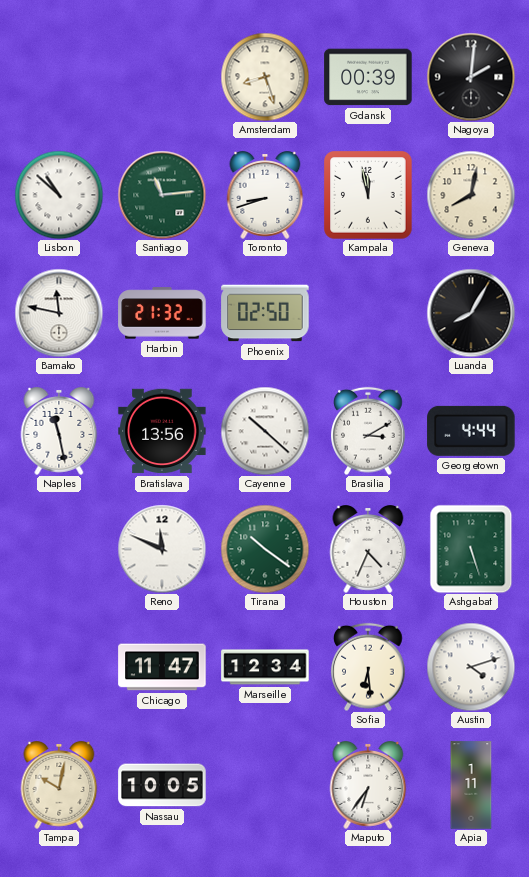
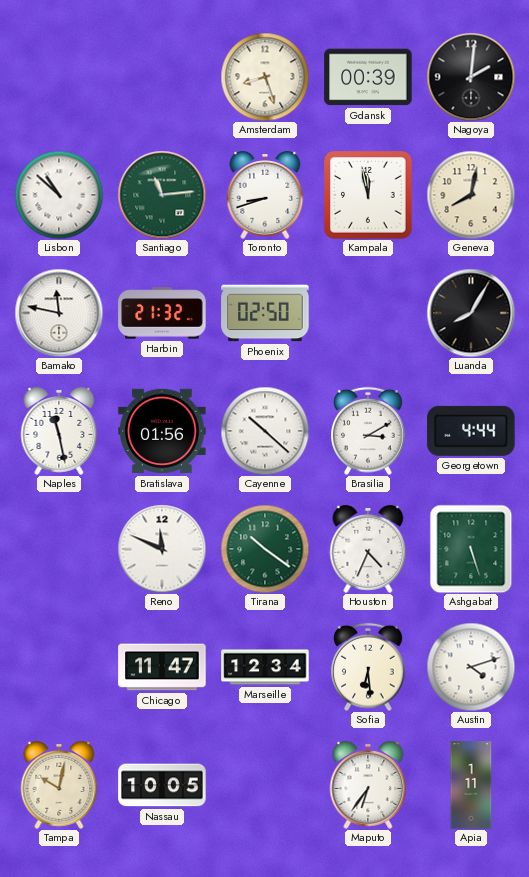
Bratislava: 13:56 -> 01:56
